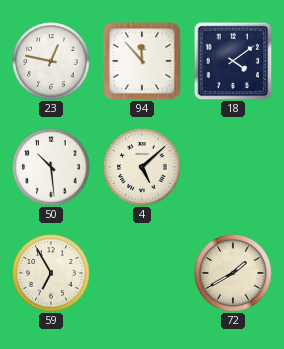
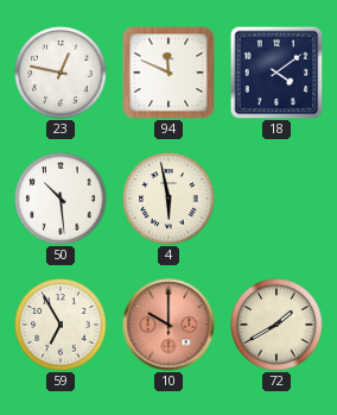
94: 11:53 -> 11:49
4: 5:08 -> 5:58
10: none -> 10:00
